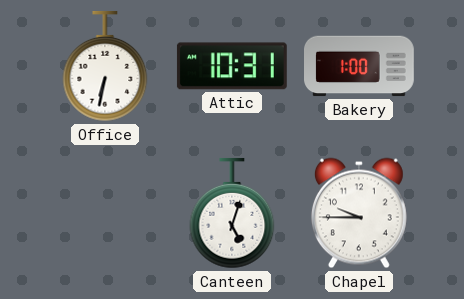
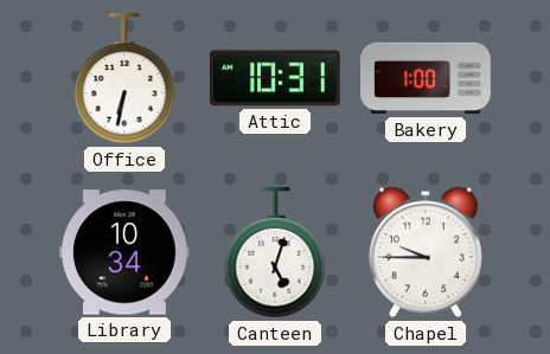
Library: none -> 10:34
